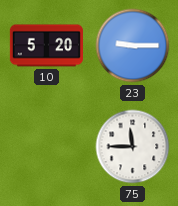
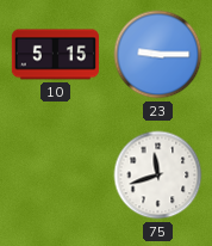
10: 5:20 -> 5:15
75: 11:45 -> 11:42
